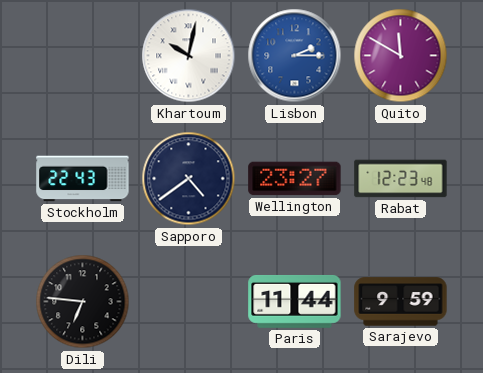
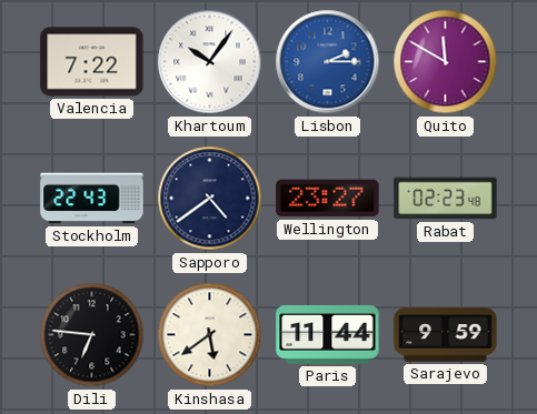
Valencia: none -> 7:22
Khartoum: 10:02 -> 10:06
Rabat: 12:23 -> 02:23
Kinshasa: none -> 5:39
